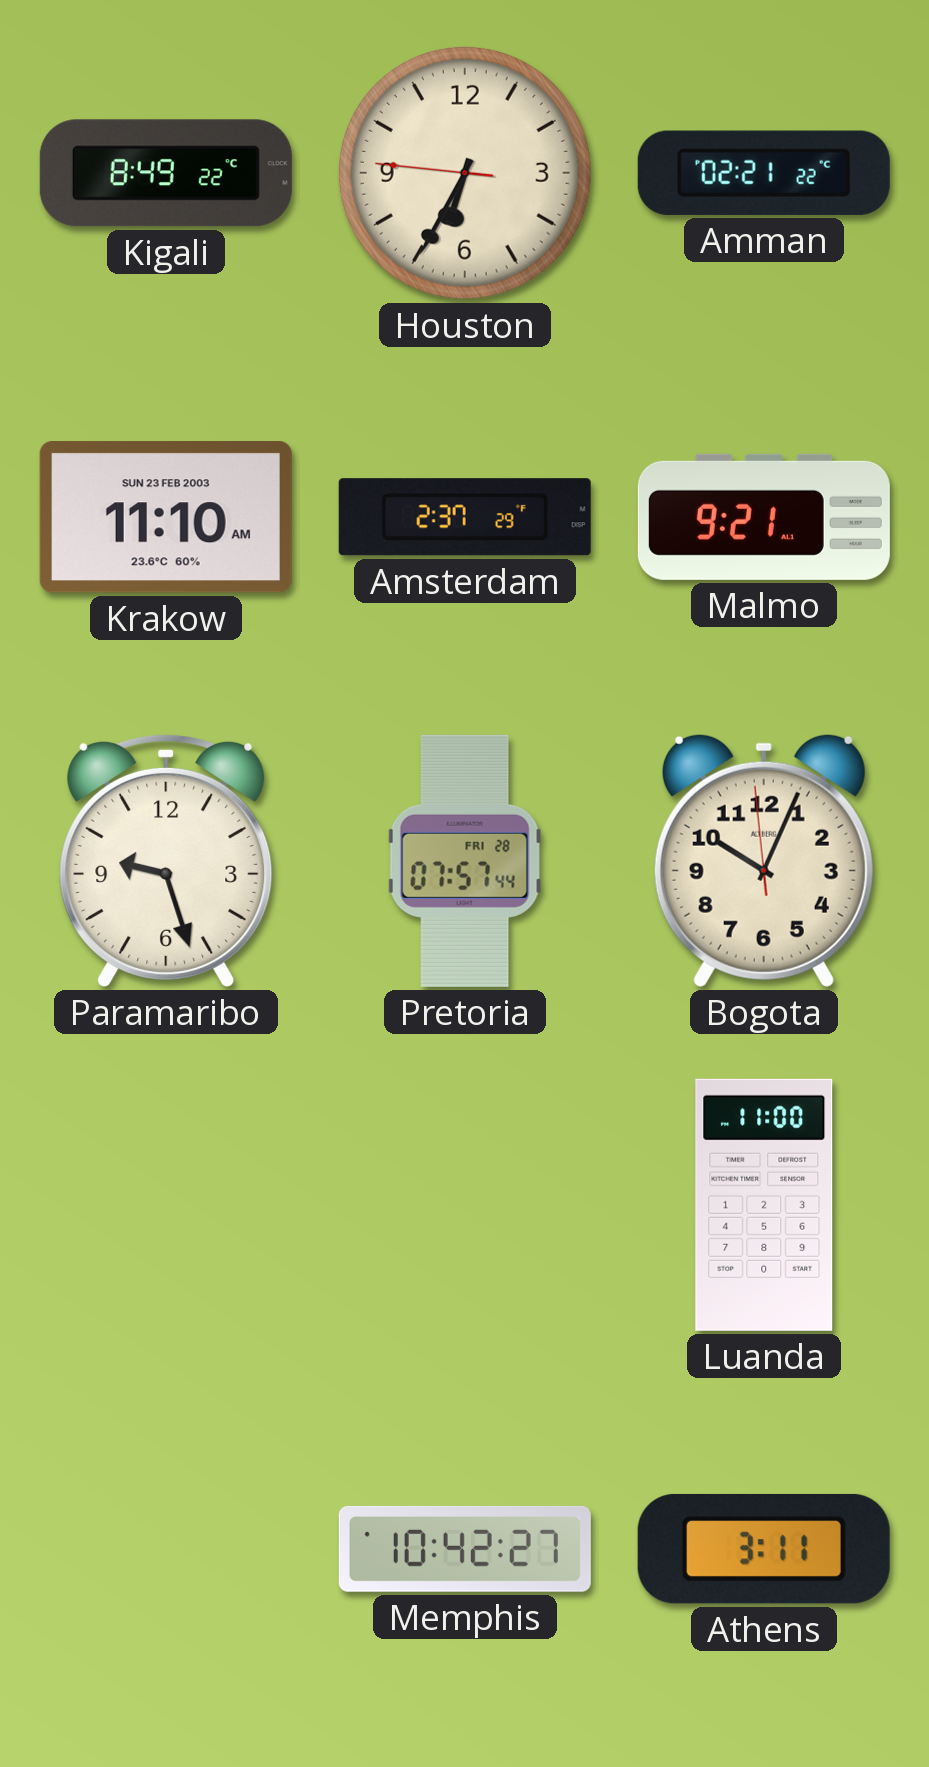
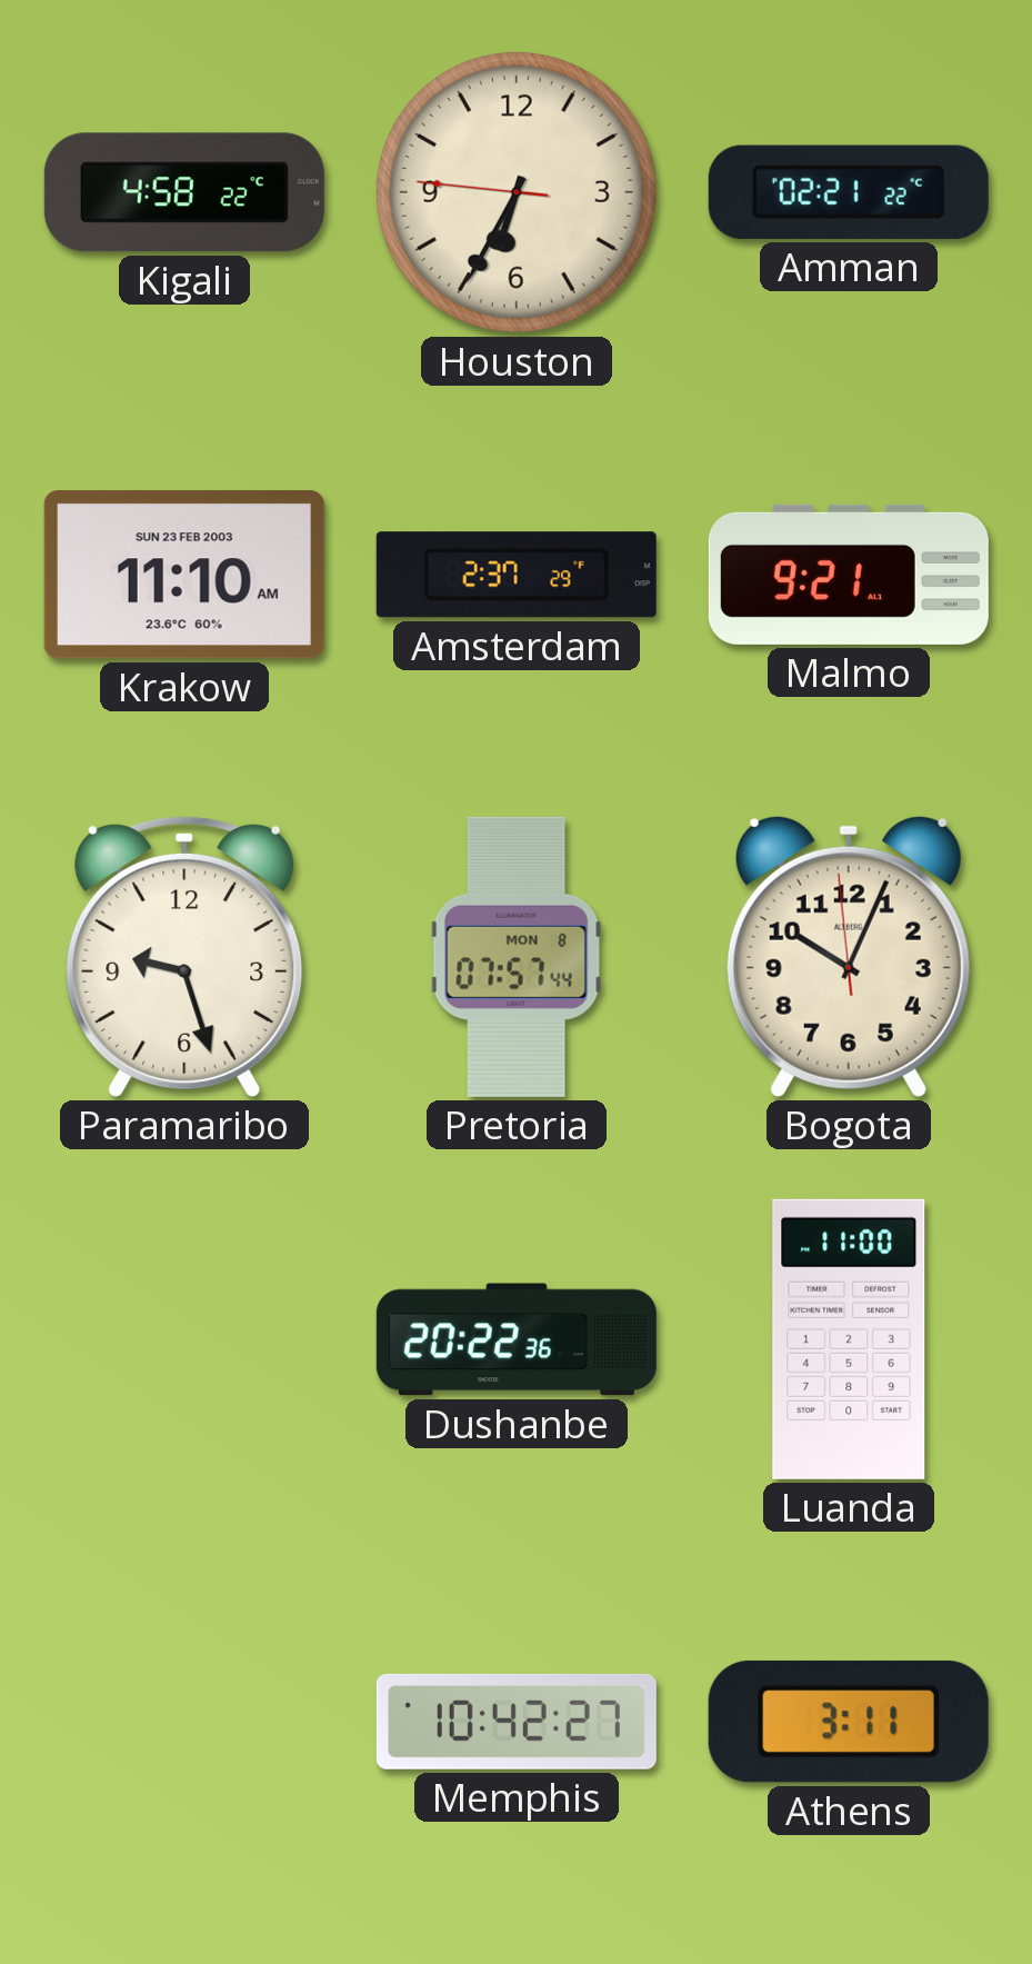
Kigali: 8:49 -> 4:58
Pretoria date: FRI 28 -> MON 8
Dushanbe: none -> 20:22
